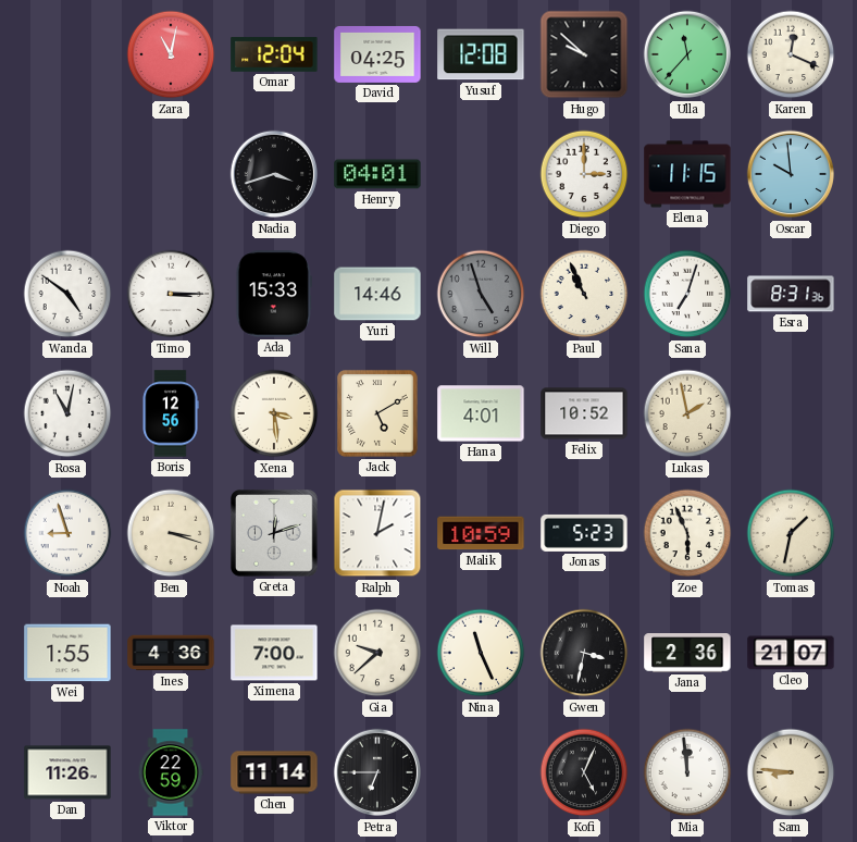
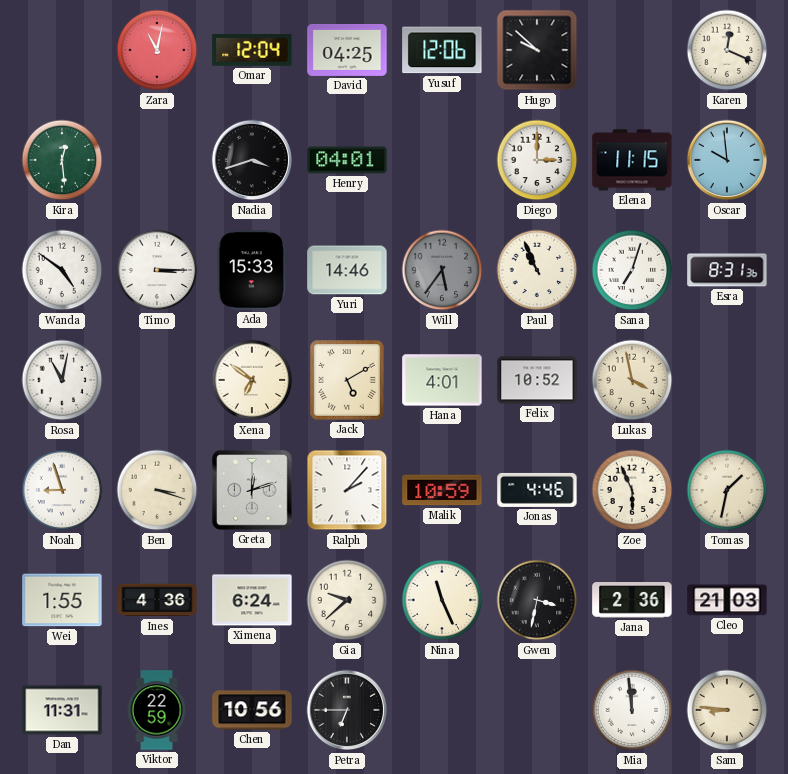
Yusuf: 12:08 -> 12:06
Ulla: 11:37 -> none
Kira: none -> 12:29
Will: 4:57 -> 5:36
Boris: 12:56 -> none
Xena: 3:29 -> 6:51
Lukas: 1:58 -> 3:58
Ralph: 2:02 -> 2:07
Jonas: 5:23 -> 4:46
Ximena: 7:00 -> 6:24
Cleo: 21:07 -> 21:03
Dan: 11:26 -> 11:31
Chen: 11:14 -> 10:56
Kofi: 5:04 -> none
